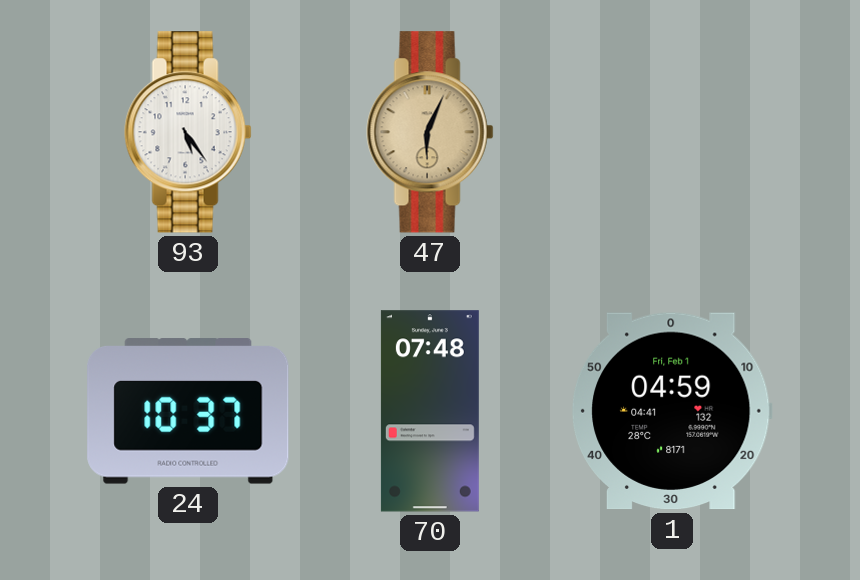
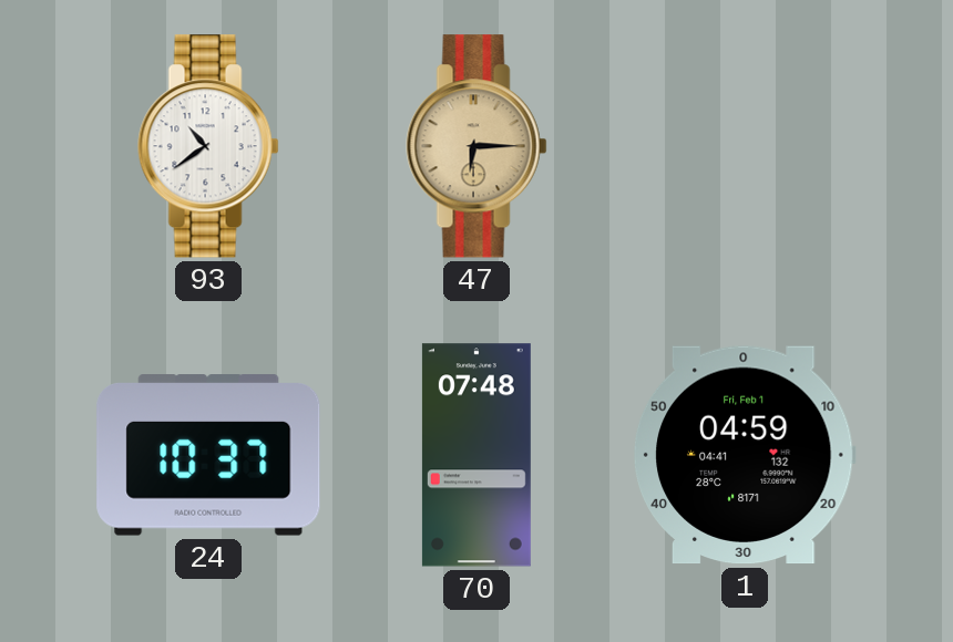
93: 5:24 -> 10:39
47: 6:04 -> 6:15
